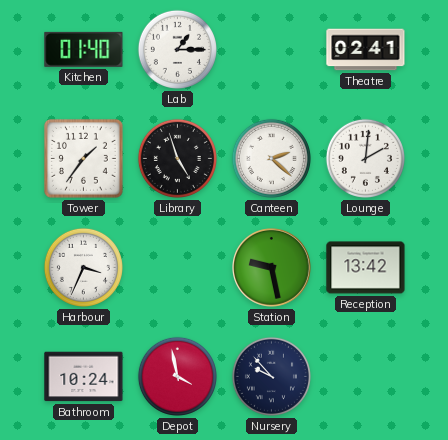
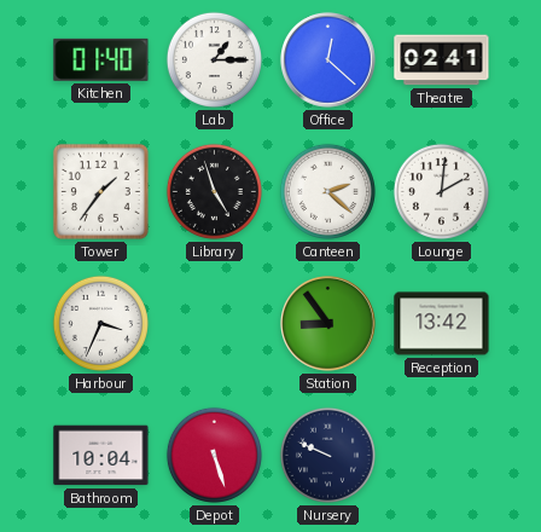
Office: none -> 12:22
Station: 9:28 -> 8:54
Bathroom: 10:24 -> 10:04
Depot: 3:58 -> 5:27
Nursery: 9:53 -> 9:49
